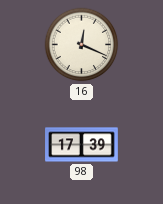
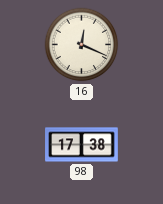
98: 17:39 -> 17:38
